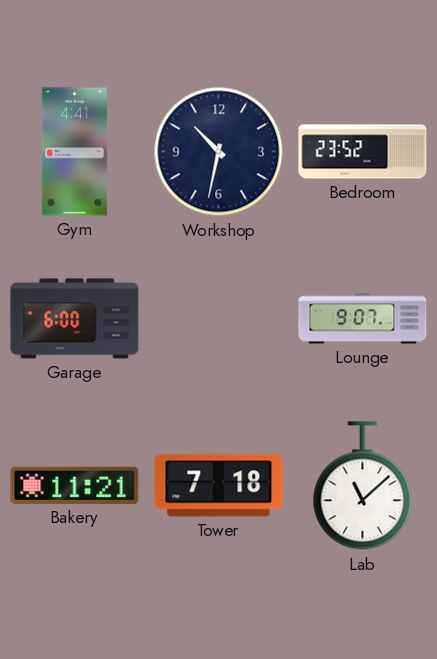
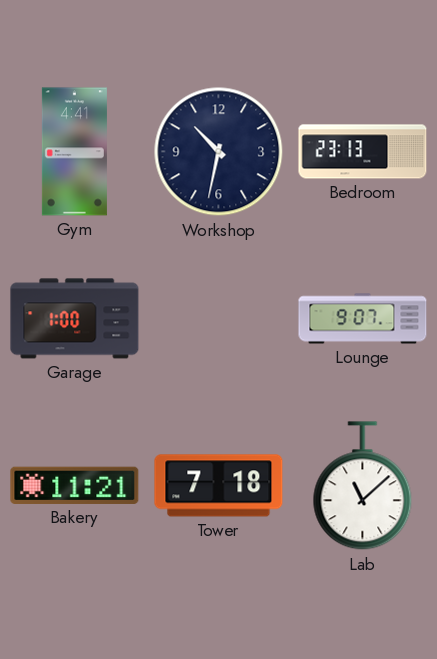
Bedroom: 23:52 -> 23:13
Garage: 6:00 -> 1:00
